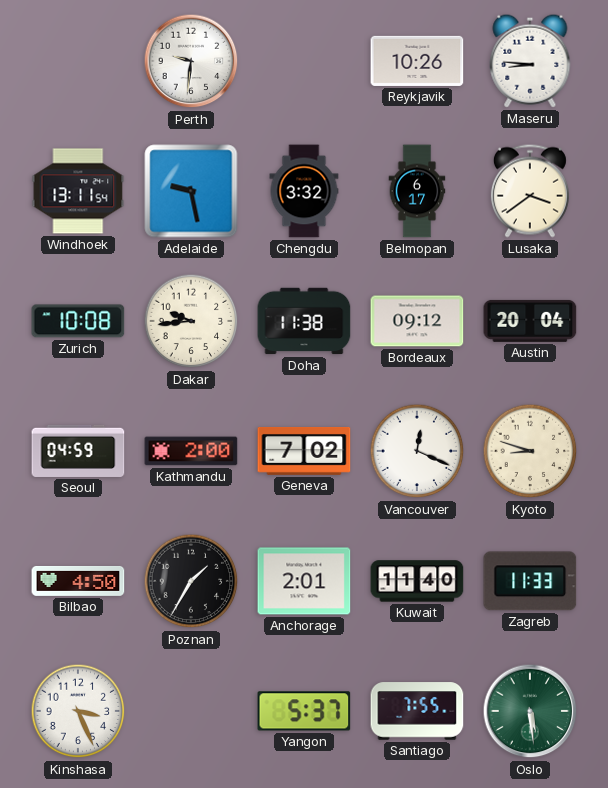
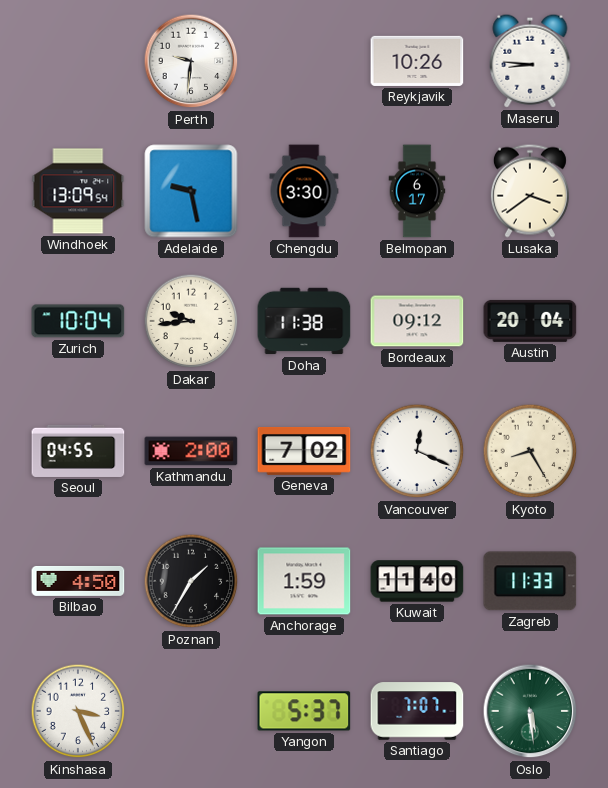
Windhoek: 13:11 -> 13:09
Chengdu: 3:32 -> 3:30
Zurich: 10:08 -> 10:04
Seoul: 04:59 -> 04:55
Kyoto: 8:48 -> 8:25
Anchorage: 2:01 -> 1:59
Santiago: 7:55 -> 7:07
